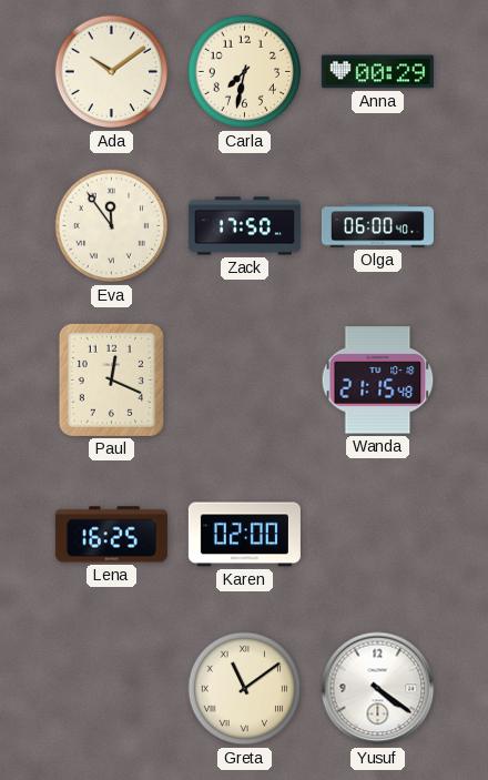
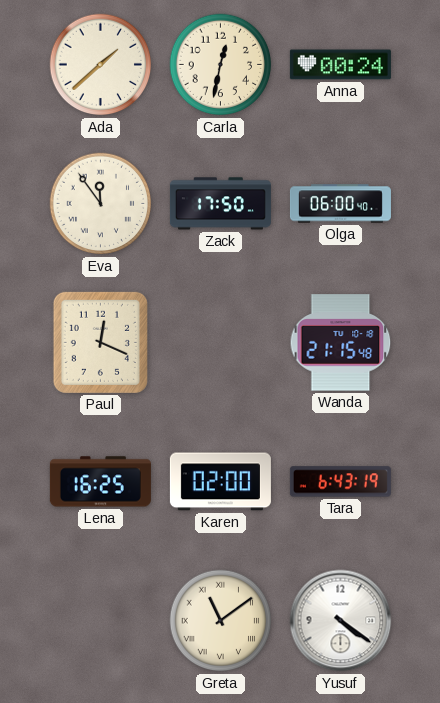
Ada: 10:09 -> 1:38
Carla: 7:32 -> 12:32
Anna: 00:29 -> 00:24
Tara: none -> 6:43
